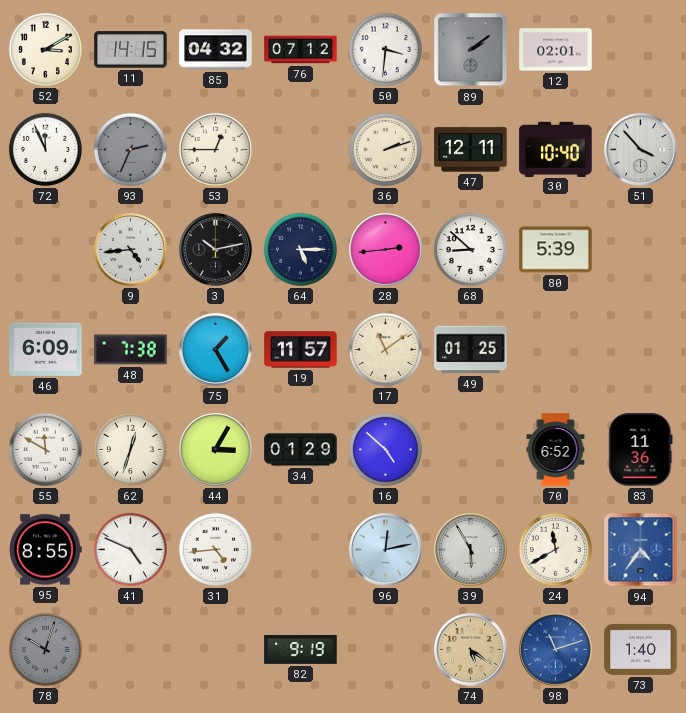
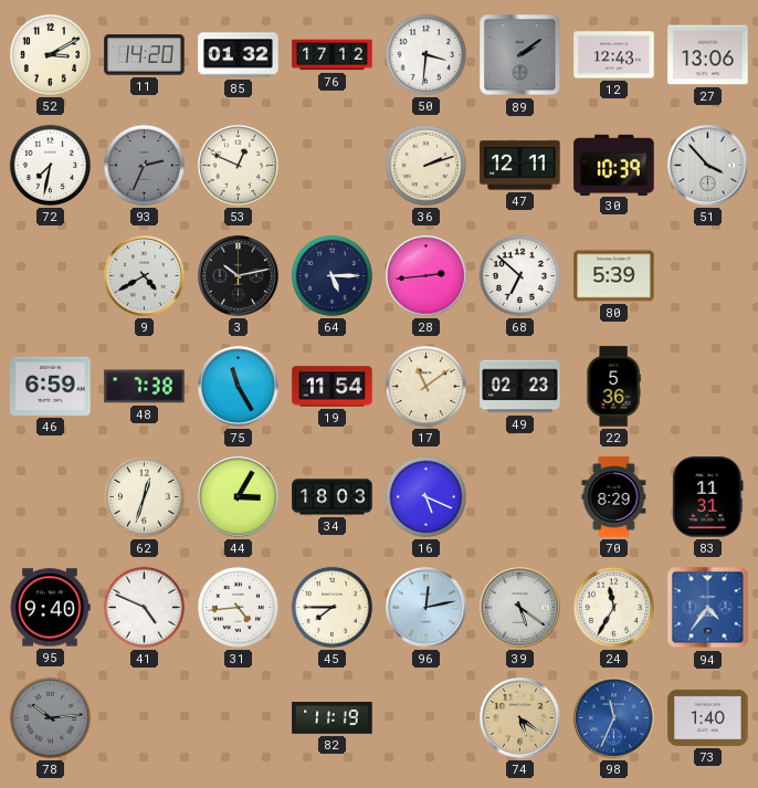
11: 14:15 -> 14:20
85: 04:32 -> 01:32
76: 07:12 -> 17:12
12: 02:01 -> 12:43
27: none -> 13:06
72: 11:56 -> 7:32
53: 12:45 -> 12:49
30: 10:40 -> 10:39
9: 4:44 -> 4:40
68: 8:52 -> 6:52
46: 6:09 -> 6:59
75: 1:25 -> 11:25
19: 11:57 -> 11:54
49: 01:25 -> 02:23
22: none -> 5:36
55: 11:50 -> none
34: 01:29 -> 18:03
16: 4:52 -> 5:19
70: 6:52 -> 8:29
83: 11:36 -> 11:31
95: 8:55 -> 9:40
45: none -> 7:45
39: 5:55 -> 5:21
24: 11:40 -> 11:35
78: 10:03 -> 10:14
82: 9:19 -> 11:19
98: 11:12 -> 11:34
